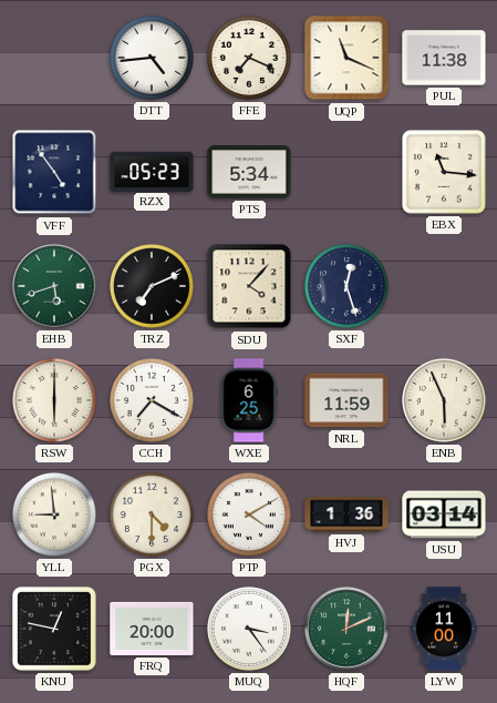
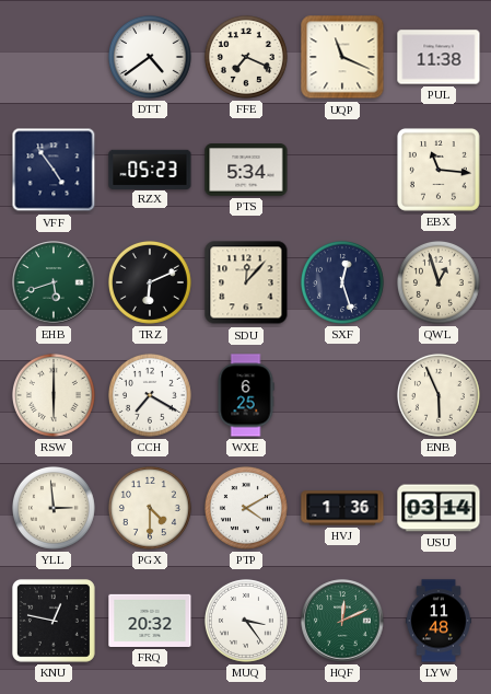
DTT: 4:44 -> 4:39
TRZ: 7:11 -> 6:11
SDU: 4:07 -> 12:07
QWL: none -> 12:57
NRL: 11:59 -> none
YLL: 8:59 -> 2:59
FRQ: 20:00 -> 20:32
LYW: 11:00 -> 11:48
